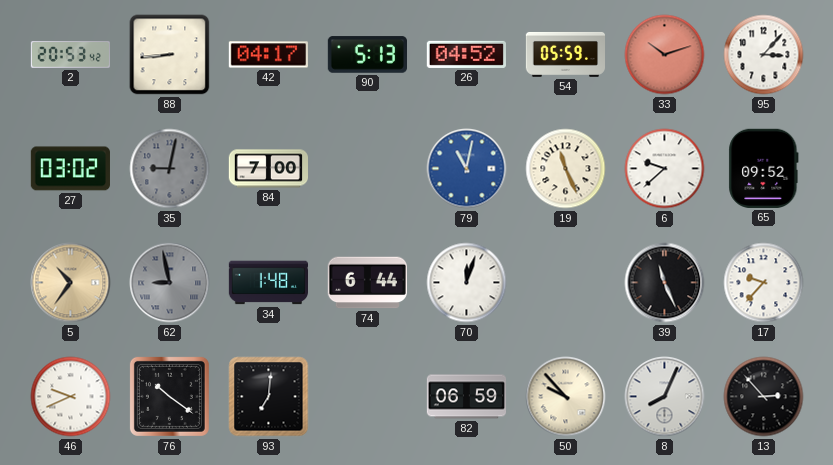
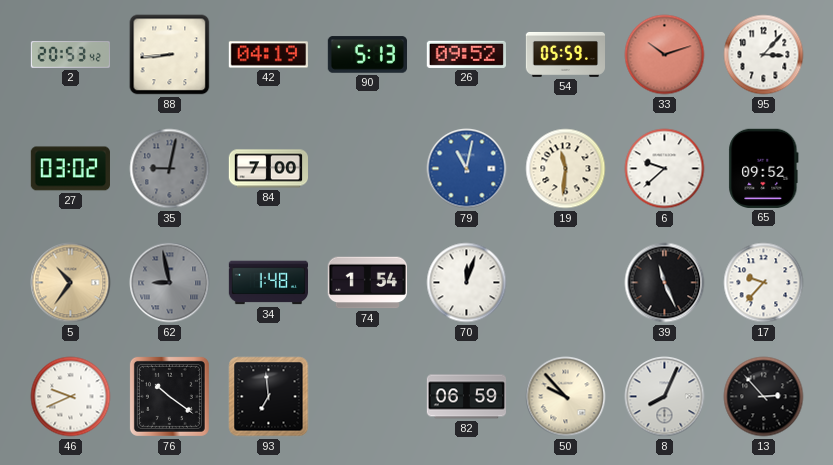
42: 04:17 -> 04:19
26: 04:52 -> 09:52
19: 11:26 -> 11:31
74: 6:44 -> 1:54
93: 7:01 -> 6:59
